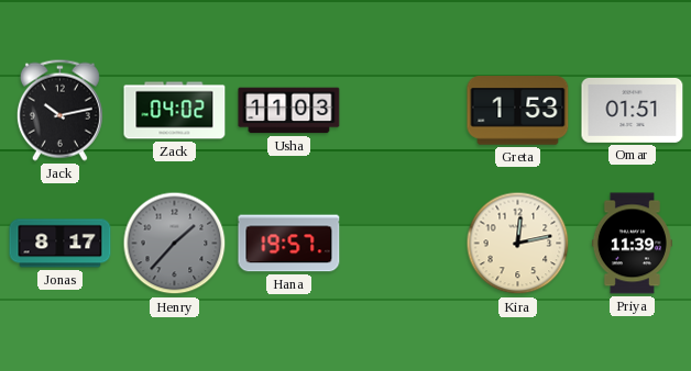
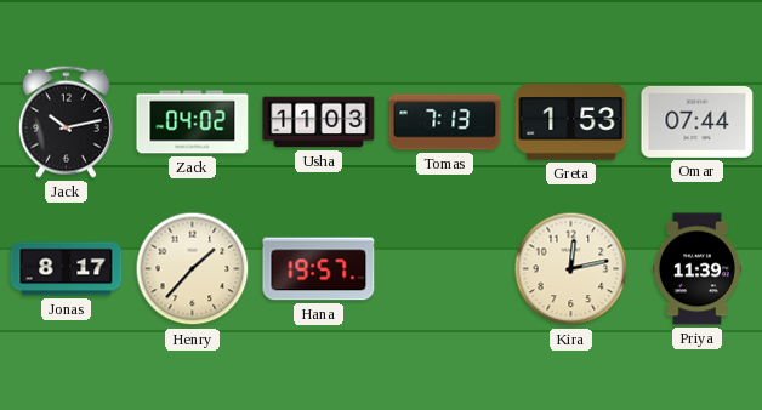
Tomas: none -> 7:13
Omar: 01:51 -> 07:44
Henry dial: grey -> cream
